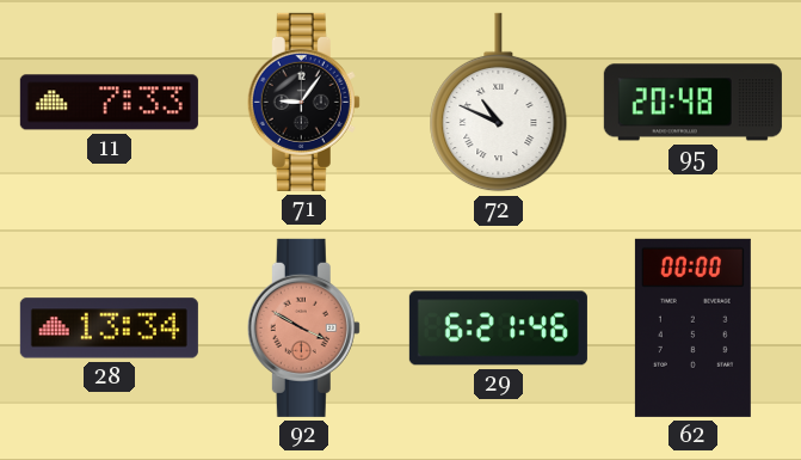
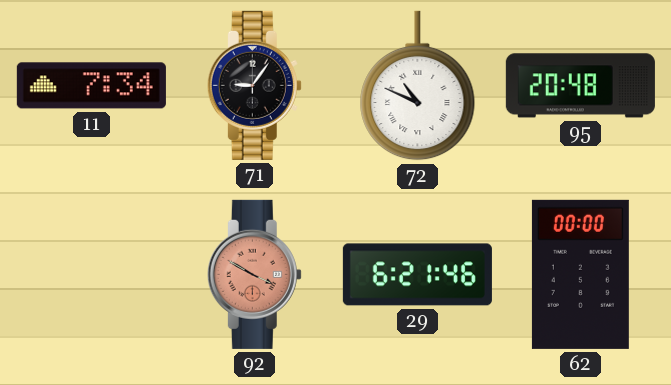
11: 7:33 -> 7:34
28: 13:34 -> none
